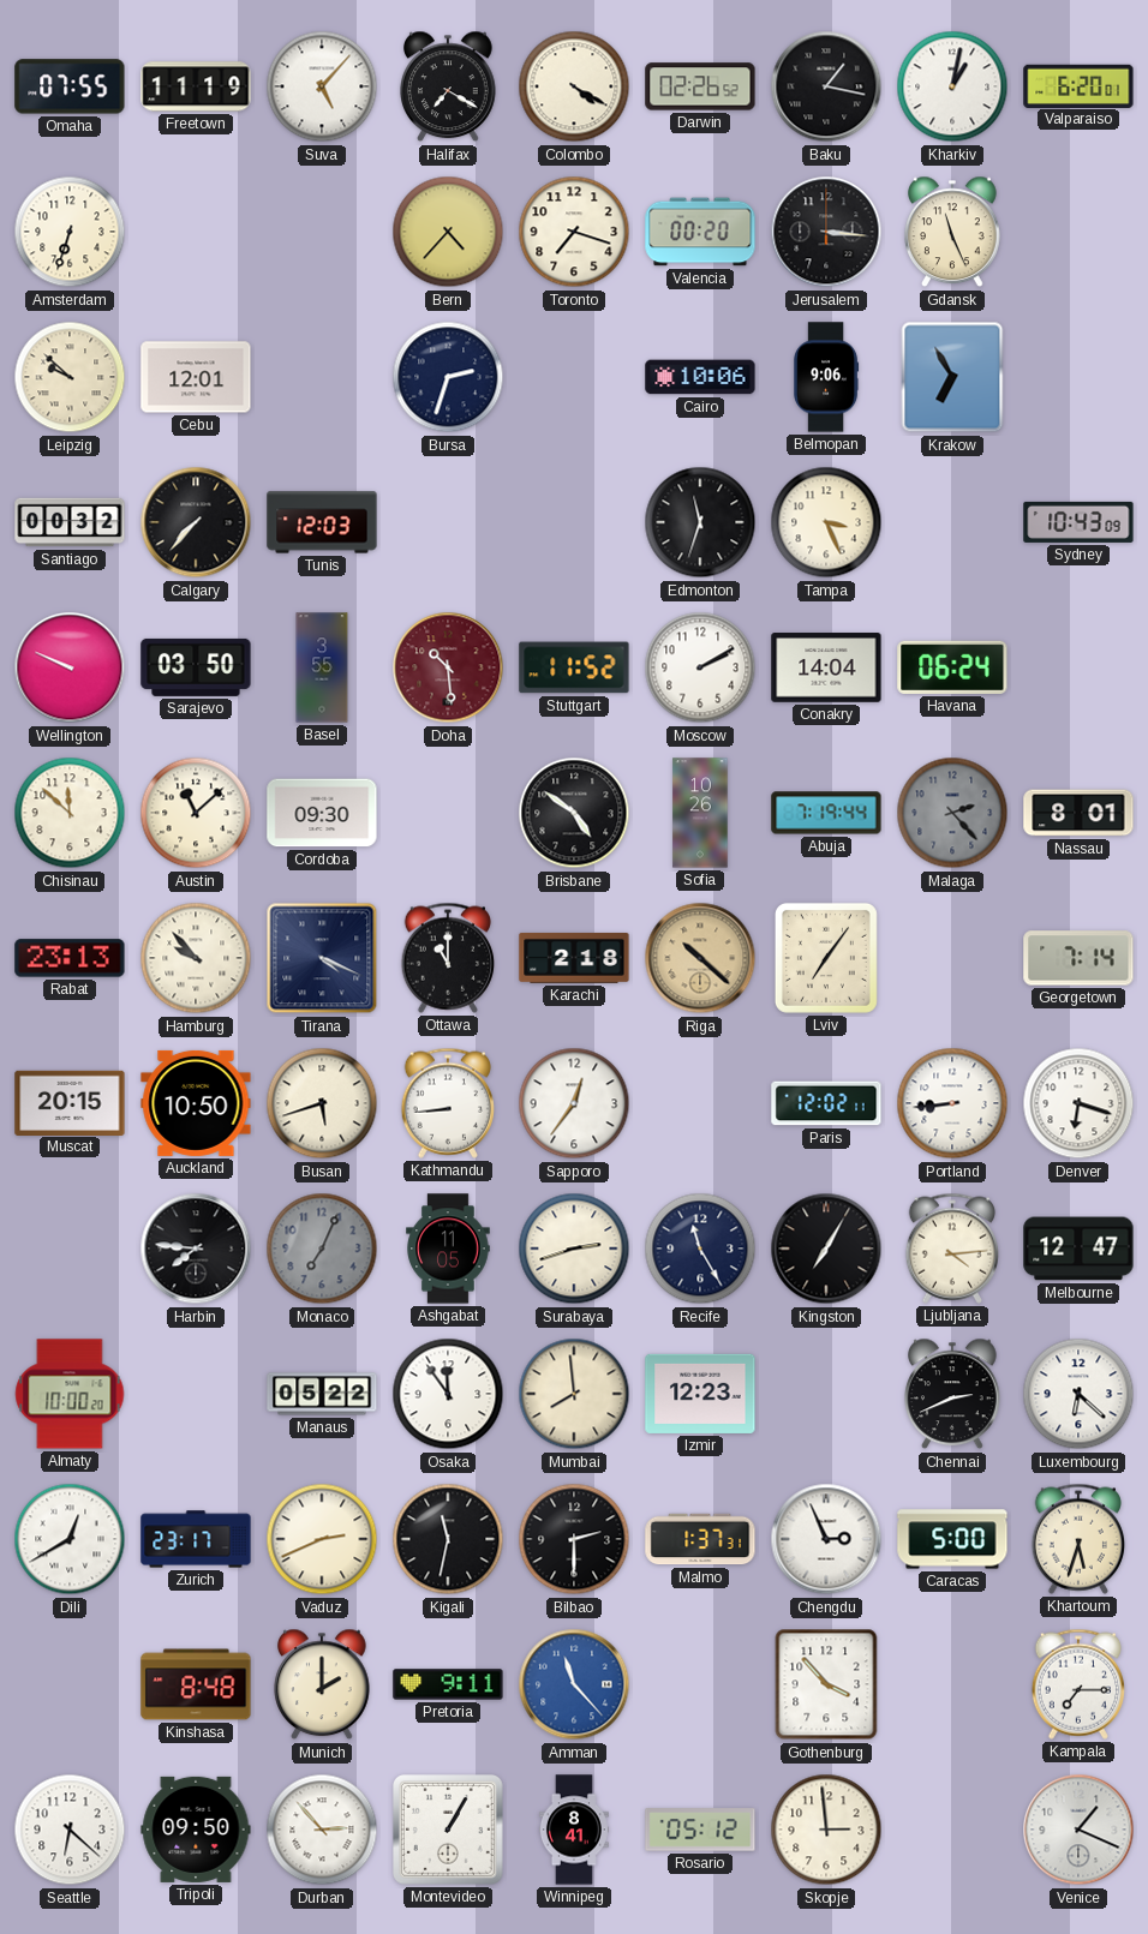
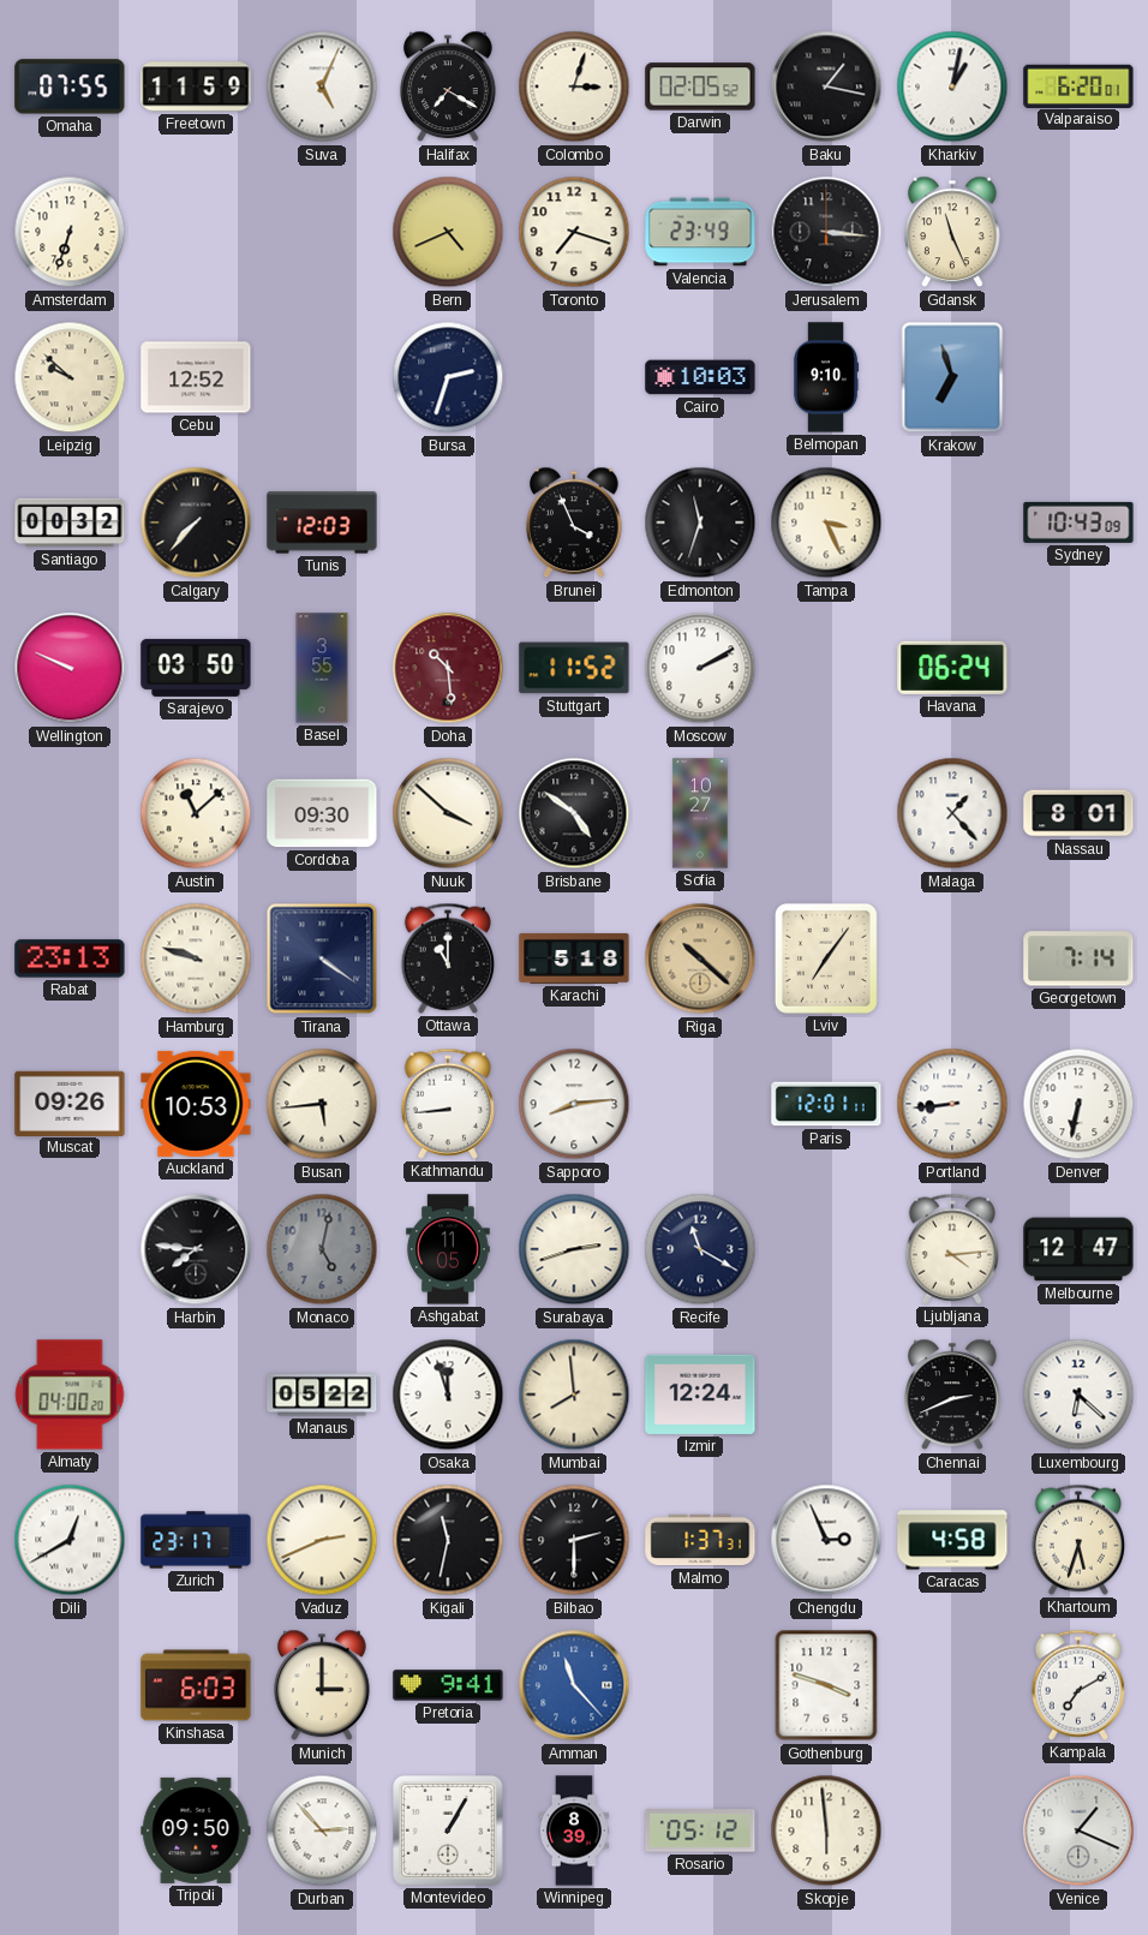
Freetown: 11:19 -> 11:59
Suva: 5:07 -> 5:04
Colombo: 4:20 -> 3:03
Darwin: 02:26 -> 02:05
Bern: 4:37 -> 4:41
Valencia: 00:20 -> 23:49
Cebu: 12:01 -> 12:52
Cairo: 10:06 -> 10:03
Belmopan: 9:06 -> 9:10
Krakow: 6:55 -> 6:57
Brunei: none -> 3:56
Conakry: 14:04 -> none
Chisinau: 11:52 -> none
Nuuk: none -> 3:52
Sofia: 10:26 -> 10:27
Abuja: 7:19 -> none
Malaga: 2:23 -> 1:23
Malaga dial: grey -> white
Hamburg: 9:53 -> 9:48
Tirana: 4:19 -> 4:21
Karachi: 2:18 -> 5:18
Muscat: 20:15 -> 09:26
Auckland: 10:50 -> 10:53
Busan: 5:42 -> 5:44
Sapporo: 12:36 -> 8:14
Paris: 12:02 -> 12:01
Denver: 6:18 -> 6:32
Monaco: 7:04 -> 5:02
Recife: 11:25 -> 11:20
Kingston: 7:05 -> none
Almaty: 10:00 -> 04:00
Osaka: 11:54 -> 11:57
Izmir: 12:23 -> 12:24
Caracas: 5:00 -> 4:58
Kinshasa: 8:48 -> 6:03
Munich: 2:00 -> 3:00
Pretoria: 9:11 -> 9:41
Gothenburg: 3:53 -> 3:48
Kampala: 7:15 -> 7:10
Seattle: 6:22 -> none
Winnipeg: 8:41 -> 8:39
Skopje: 2:59 -> 5:59
